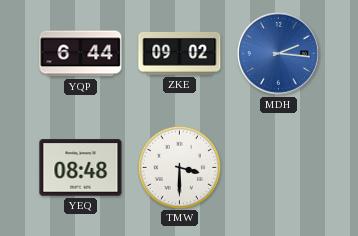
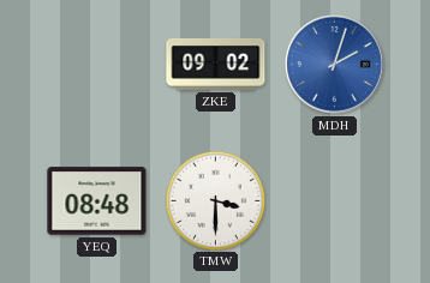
YQP: 6:44 -> none
MDH: 2:16 -> 2:03
